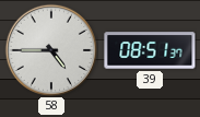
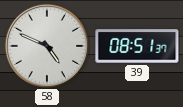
58: 4:45 -> 4:49
